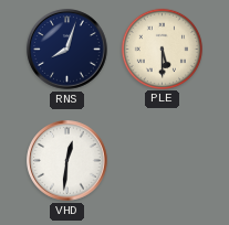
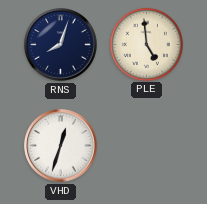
PLE: 5:30 -> 4:59
VHD: 12:31 -> 12:33
